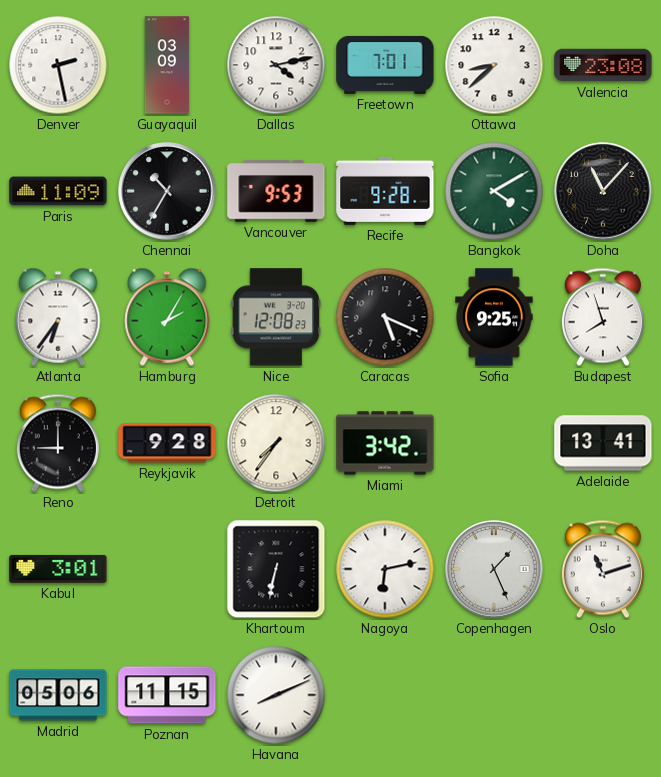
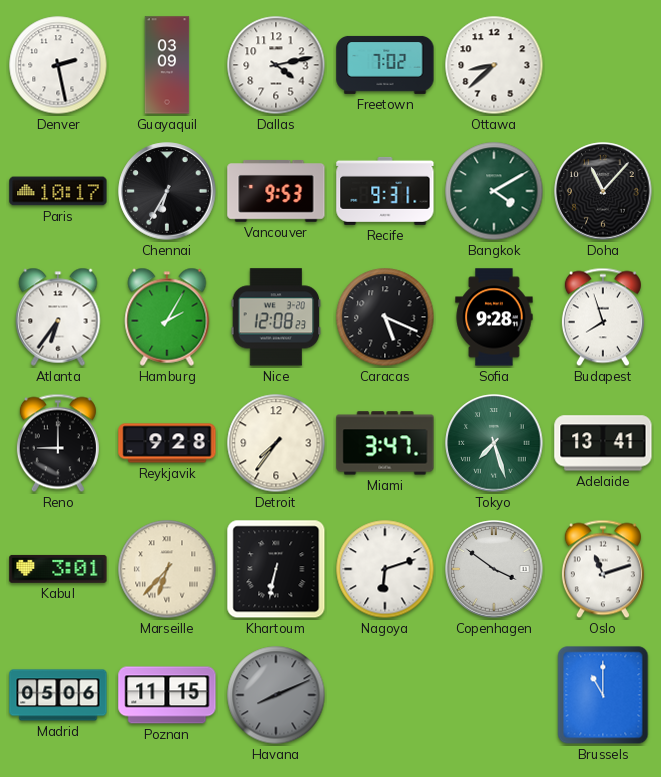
Freetown: 7:01 -> 7:02
Valencia: 23:08 -> none
Paris: 11:09 -> 10:17
Chennai: 10:35 -> 6:35
Recife: 9:28 -> 9:31
Sofia: 9:25 -> 9:28
Miami: 3:42 -> 3:47
Tokyo: none -> 7:27
Marseille: none -> 6:37
Nagoya: 6:13 -> 6:12
Copenhagen: 1:26 -> 3:51
Havana dial: white -> grey
Brussels: none -> 11:00
